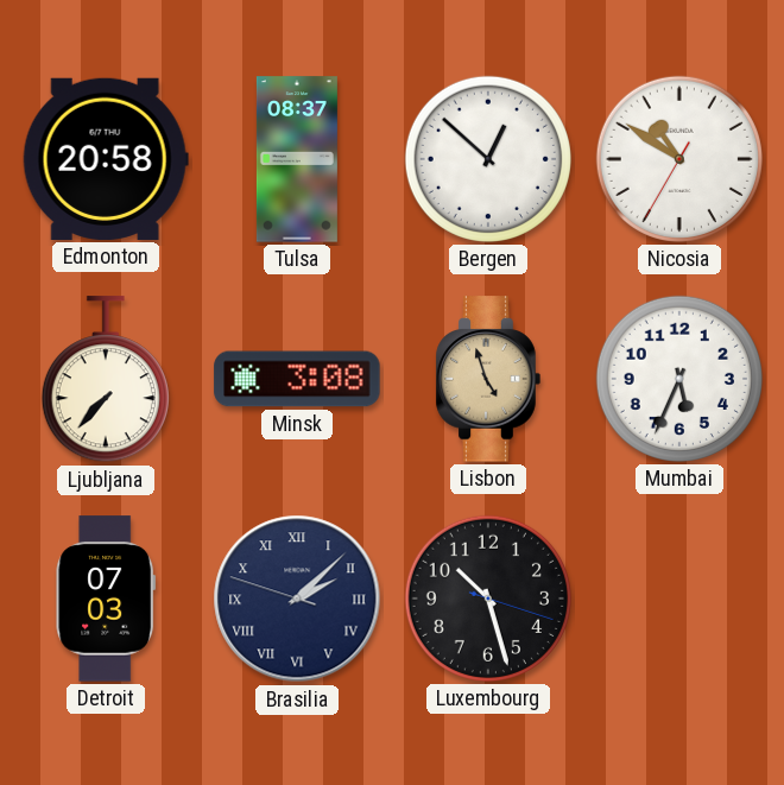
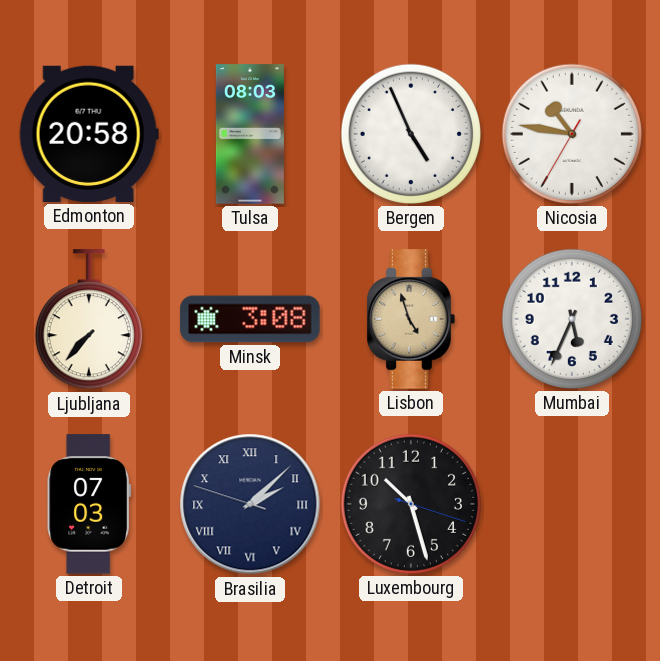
Tulsa: 08:37 -> 08:03
Bergen: 12:52 -> 4:56
Nicosia: 10:50 -> 10:46
